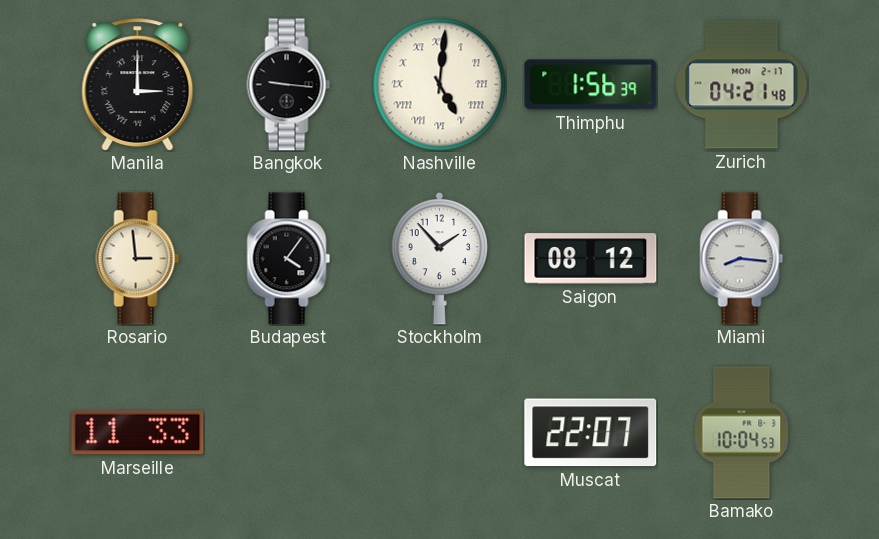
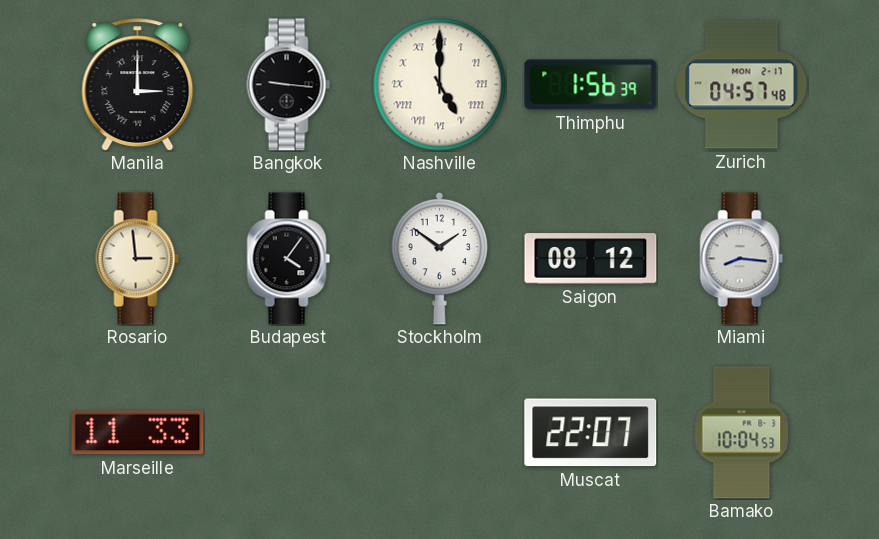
Nashville: 5:01 -> 5:00
Zurich: 04:21 -> 04:57
Stockholm: 1:53 -> 1:51
